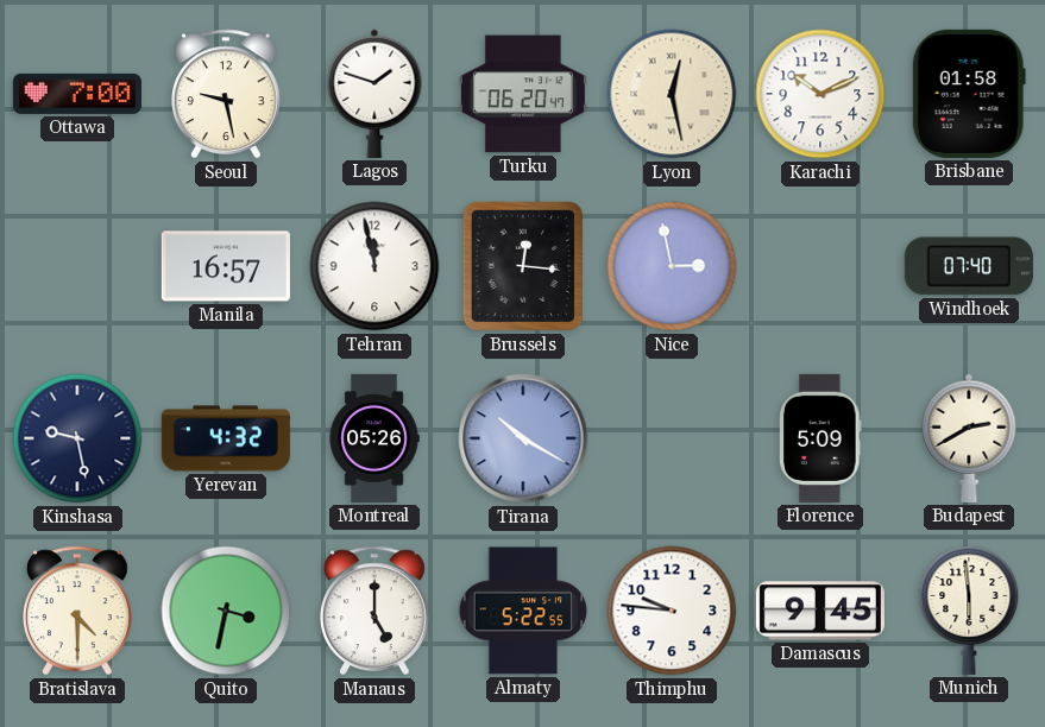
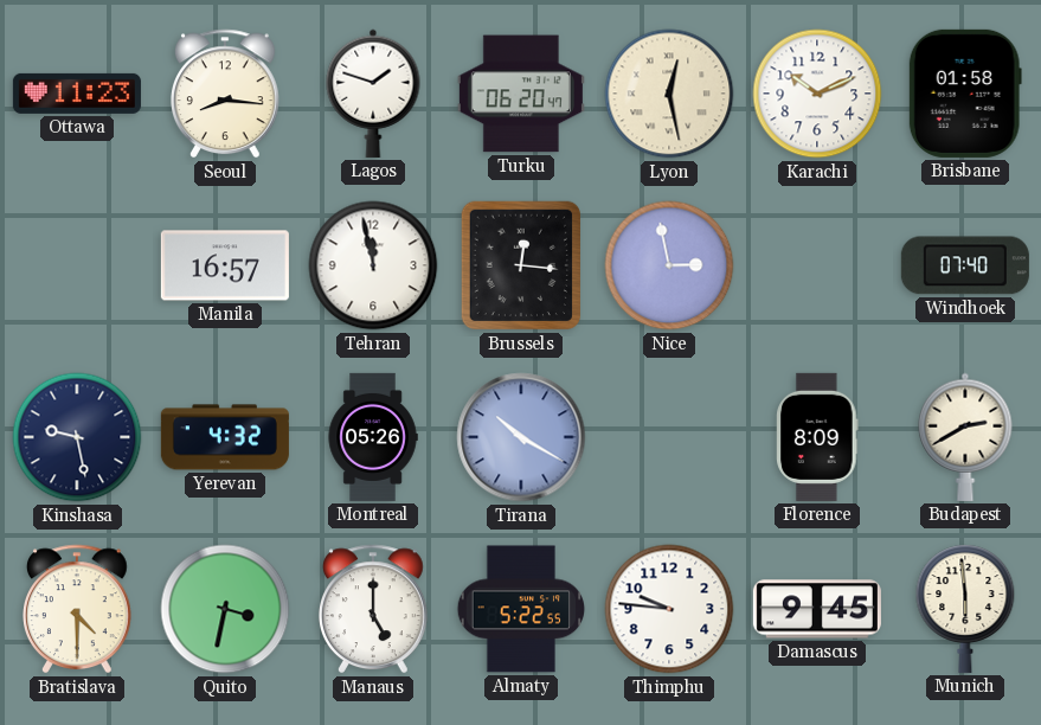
Ottawa: 7:00 -> 11:23
Seoul: 9:28 -> 8:16
Florence: 5:09 -> 8:09
